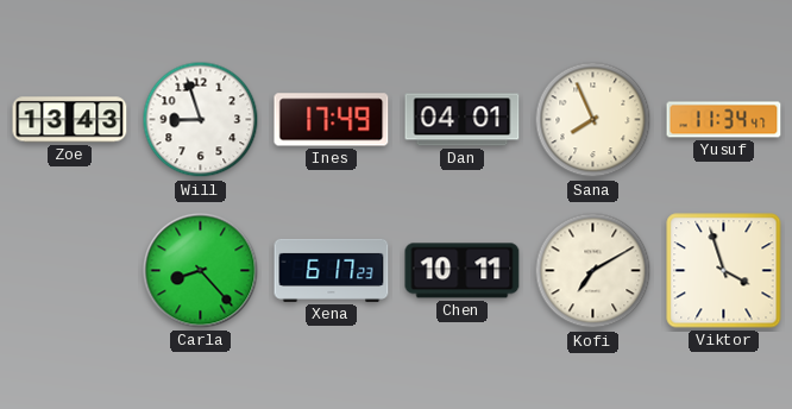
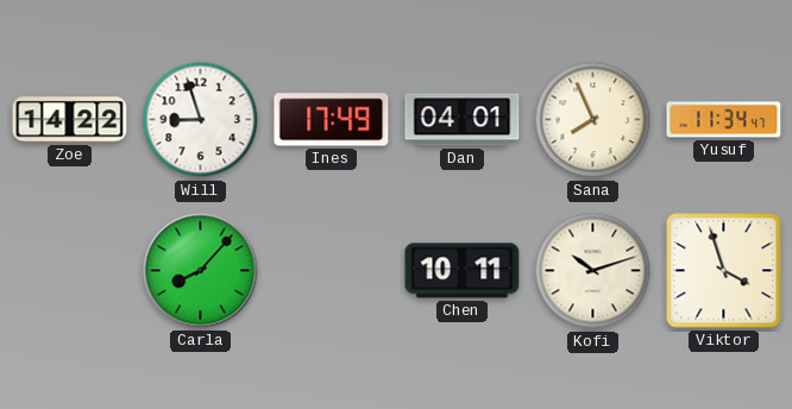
Zoe: 13:43 -> 14:22
Carla: 8:23 -> 8:07
Xena: 6:17 -> none
Kofi: 7:10 -> 10:12
